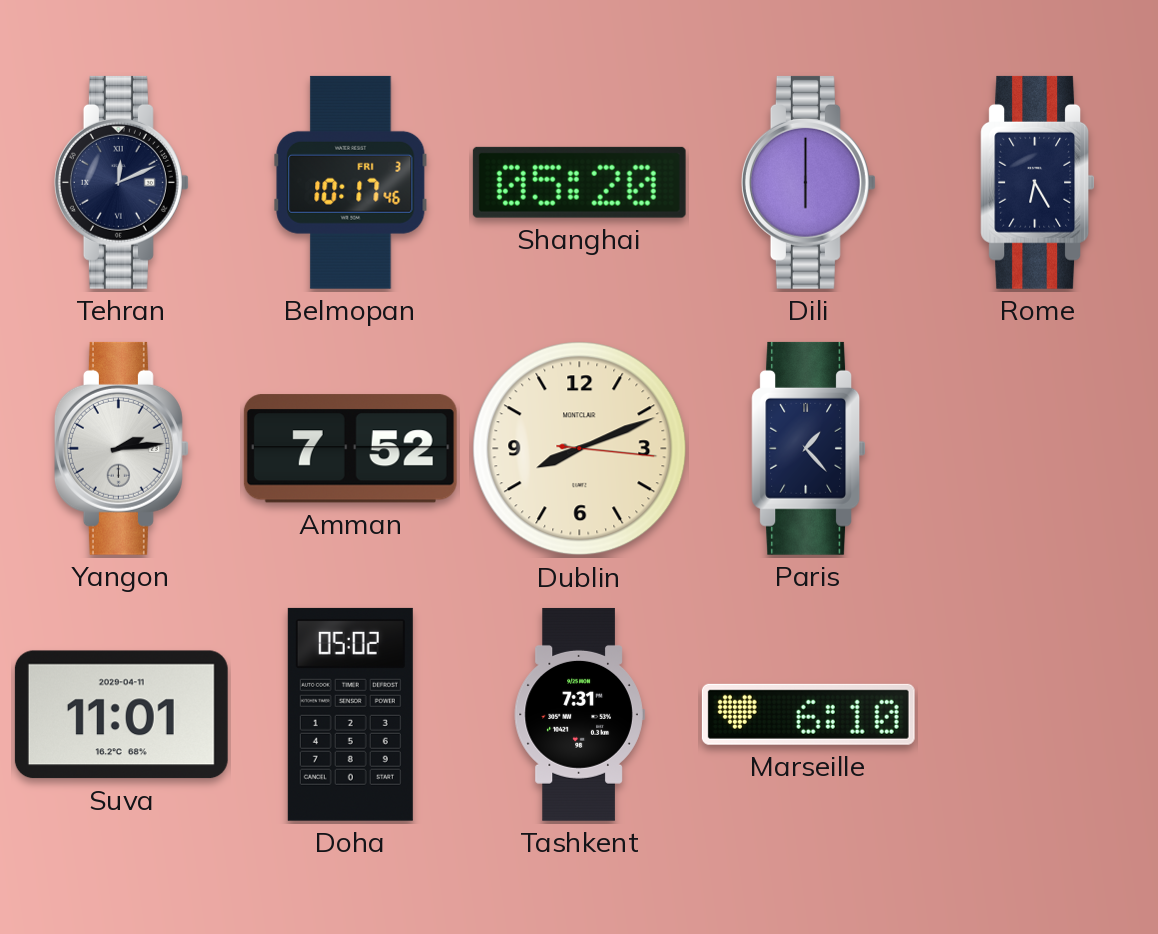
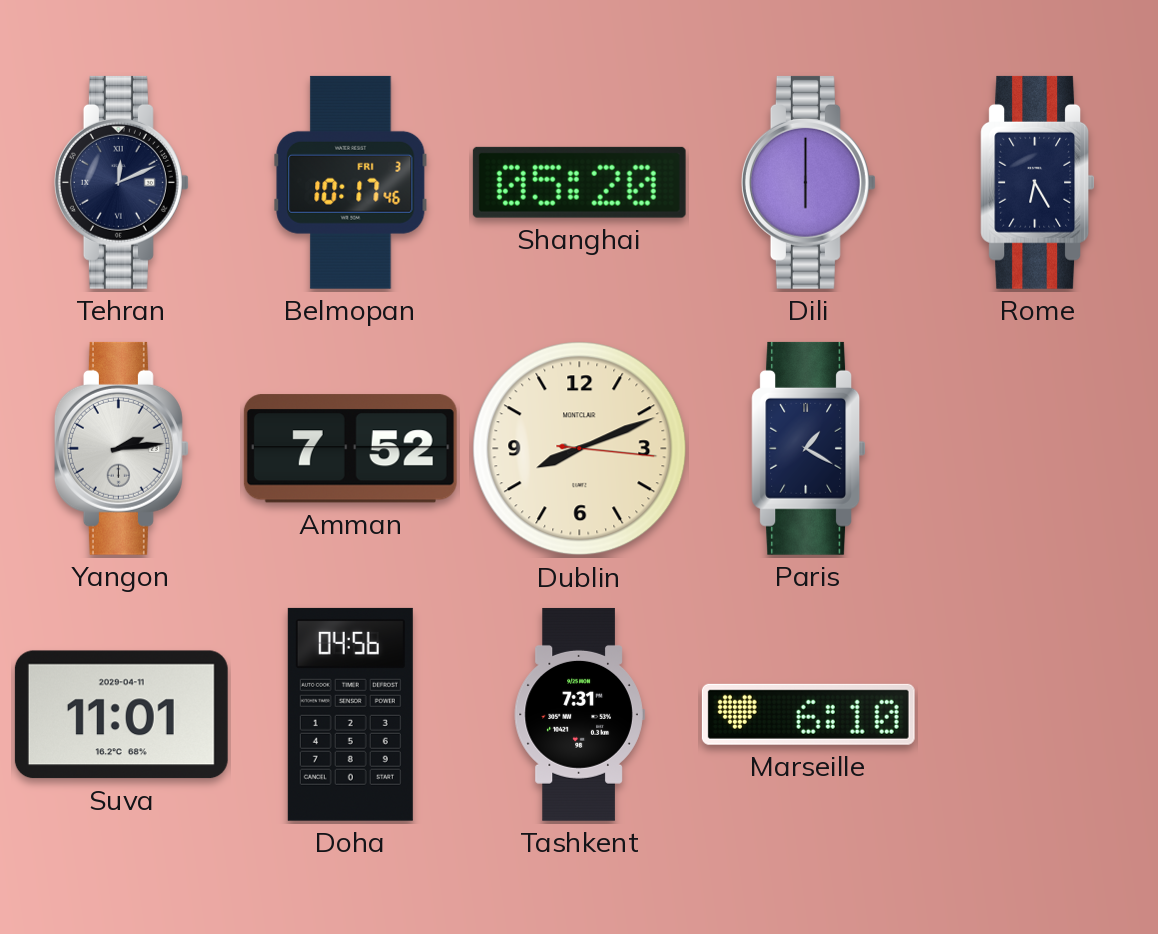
Paris: 1:23 -> 1:20
Doha: 05:02 -> 04:56
